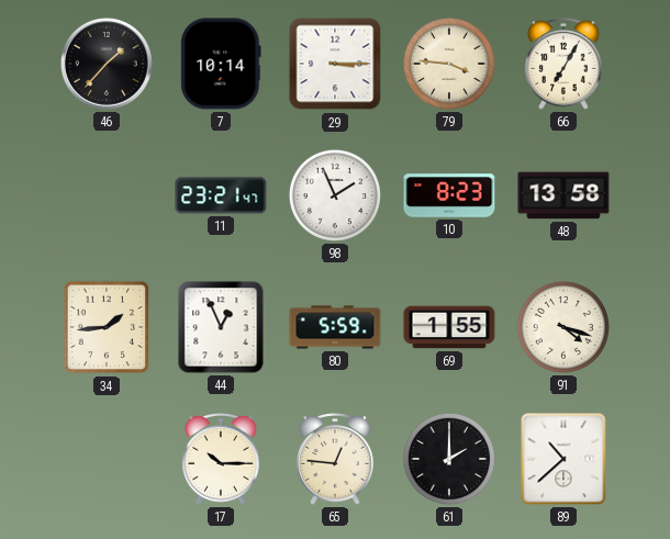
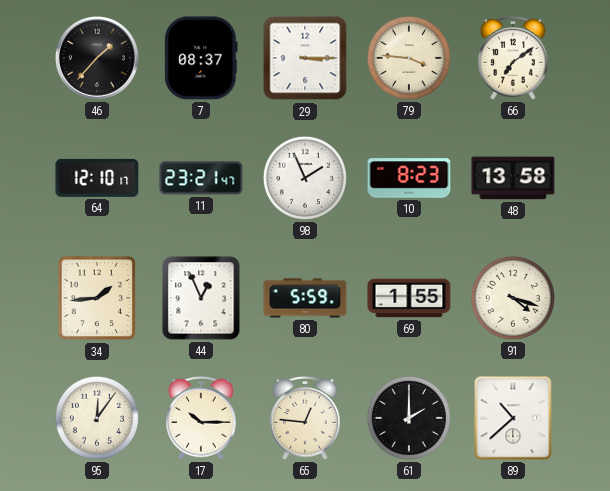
7: 10:14 -> 08:37
66: 7:05 -> 7:09
64: none -> 12:10
95: none -> 12:06
